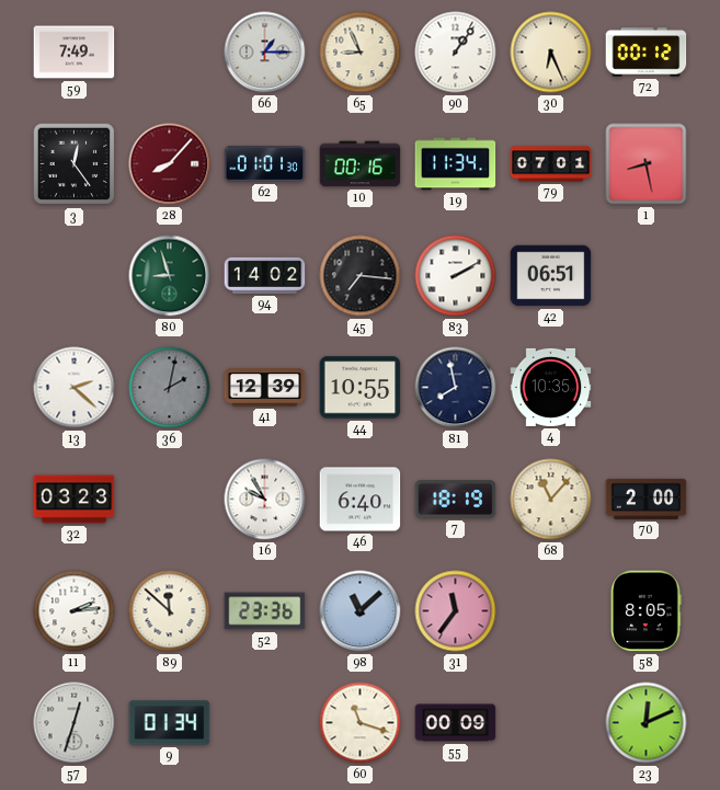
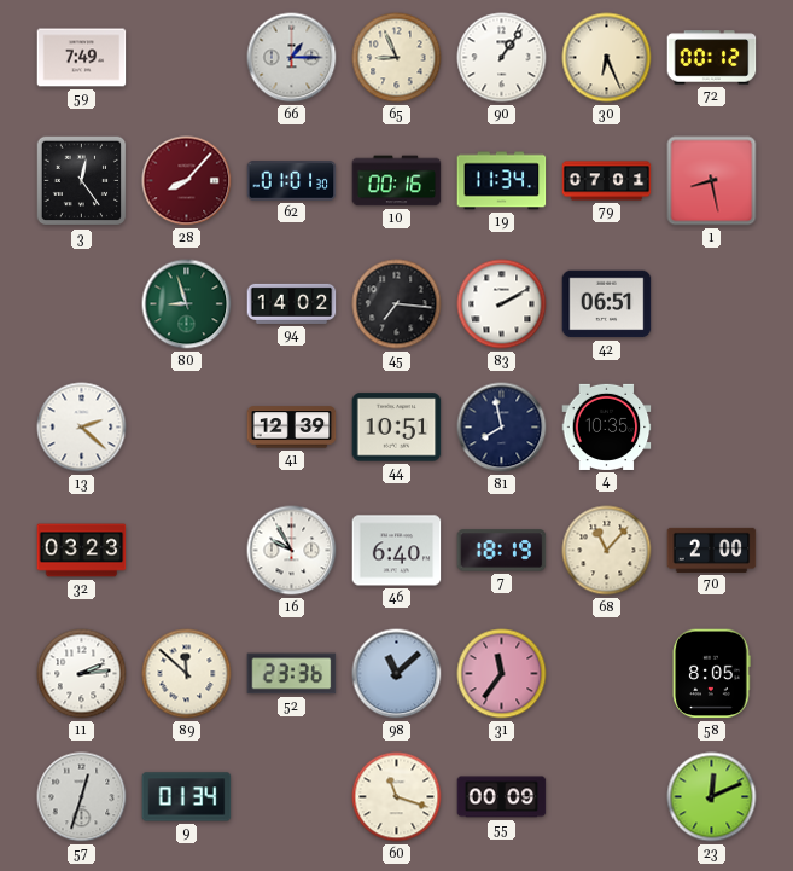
36: 2:02 -> none
44: 10:55 -> 10:51
